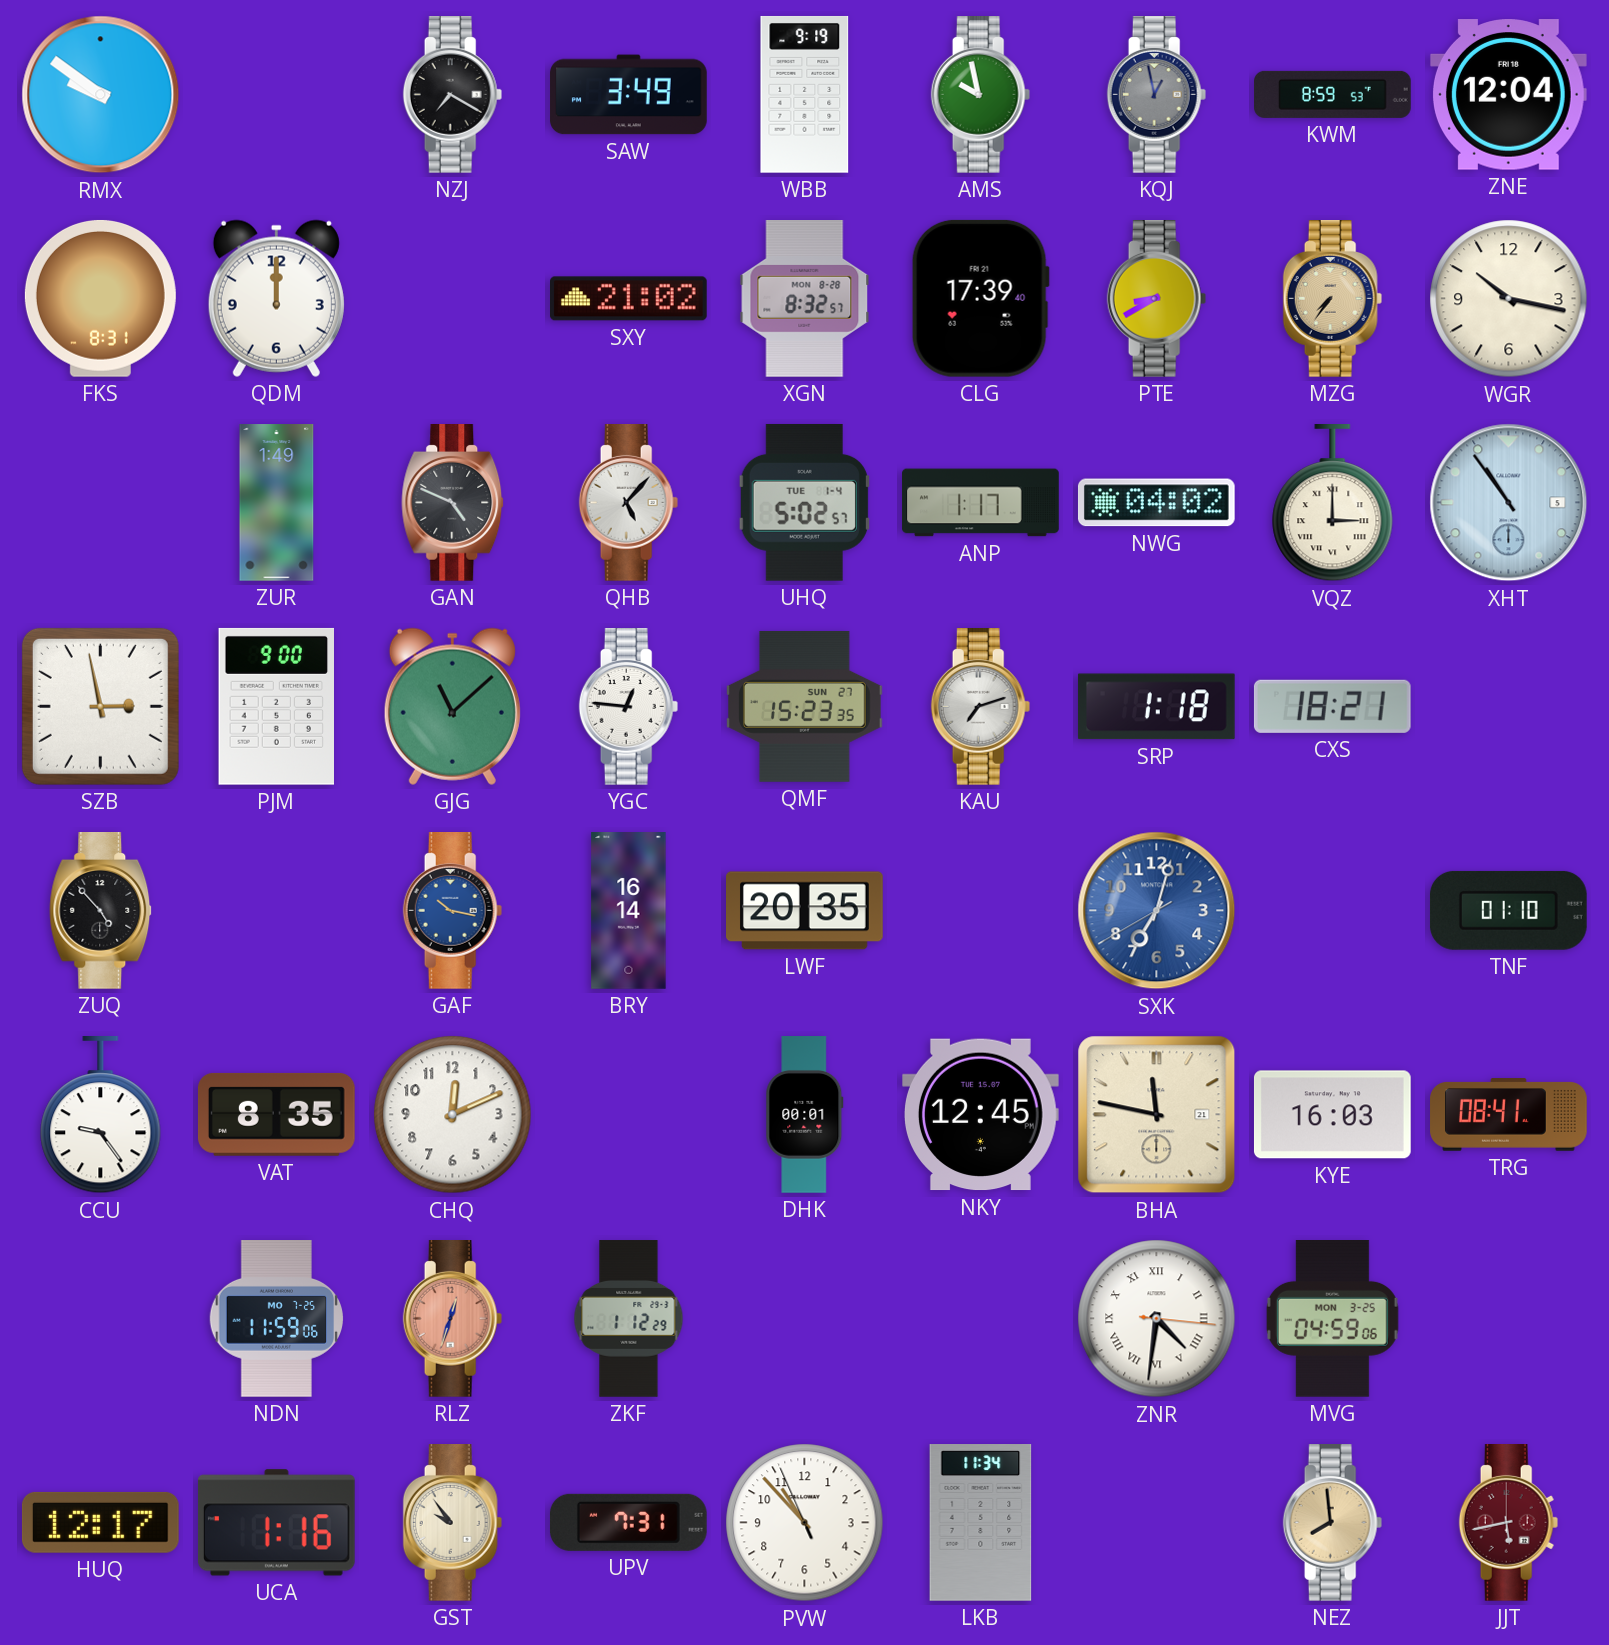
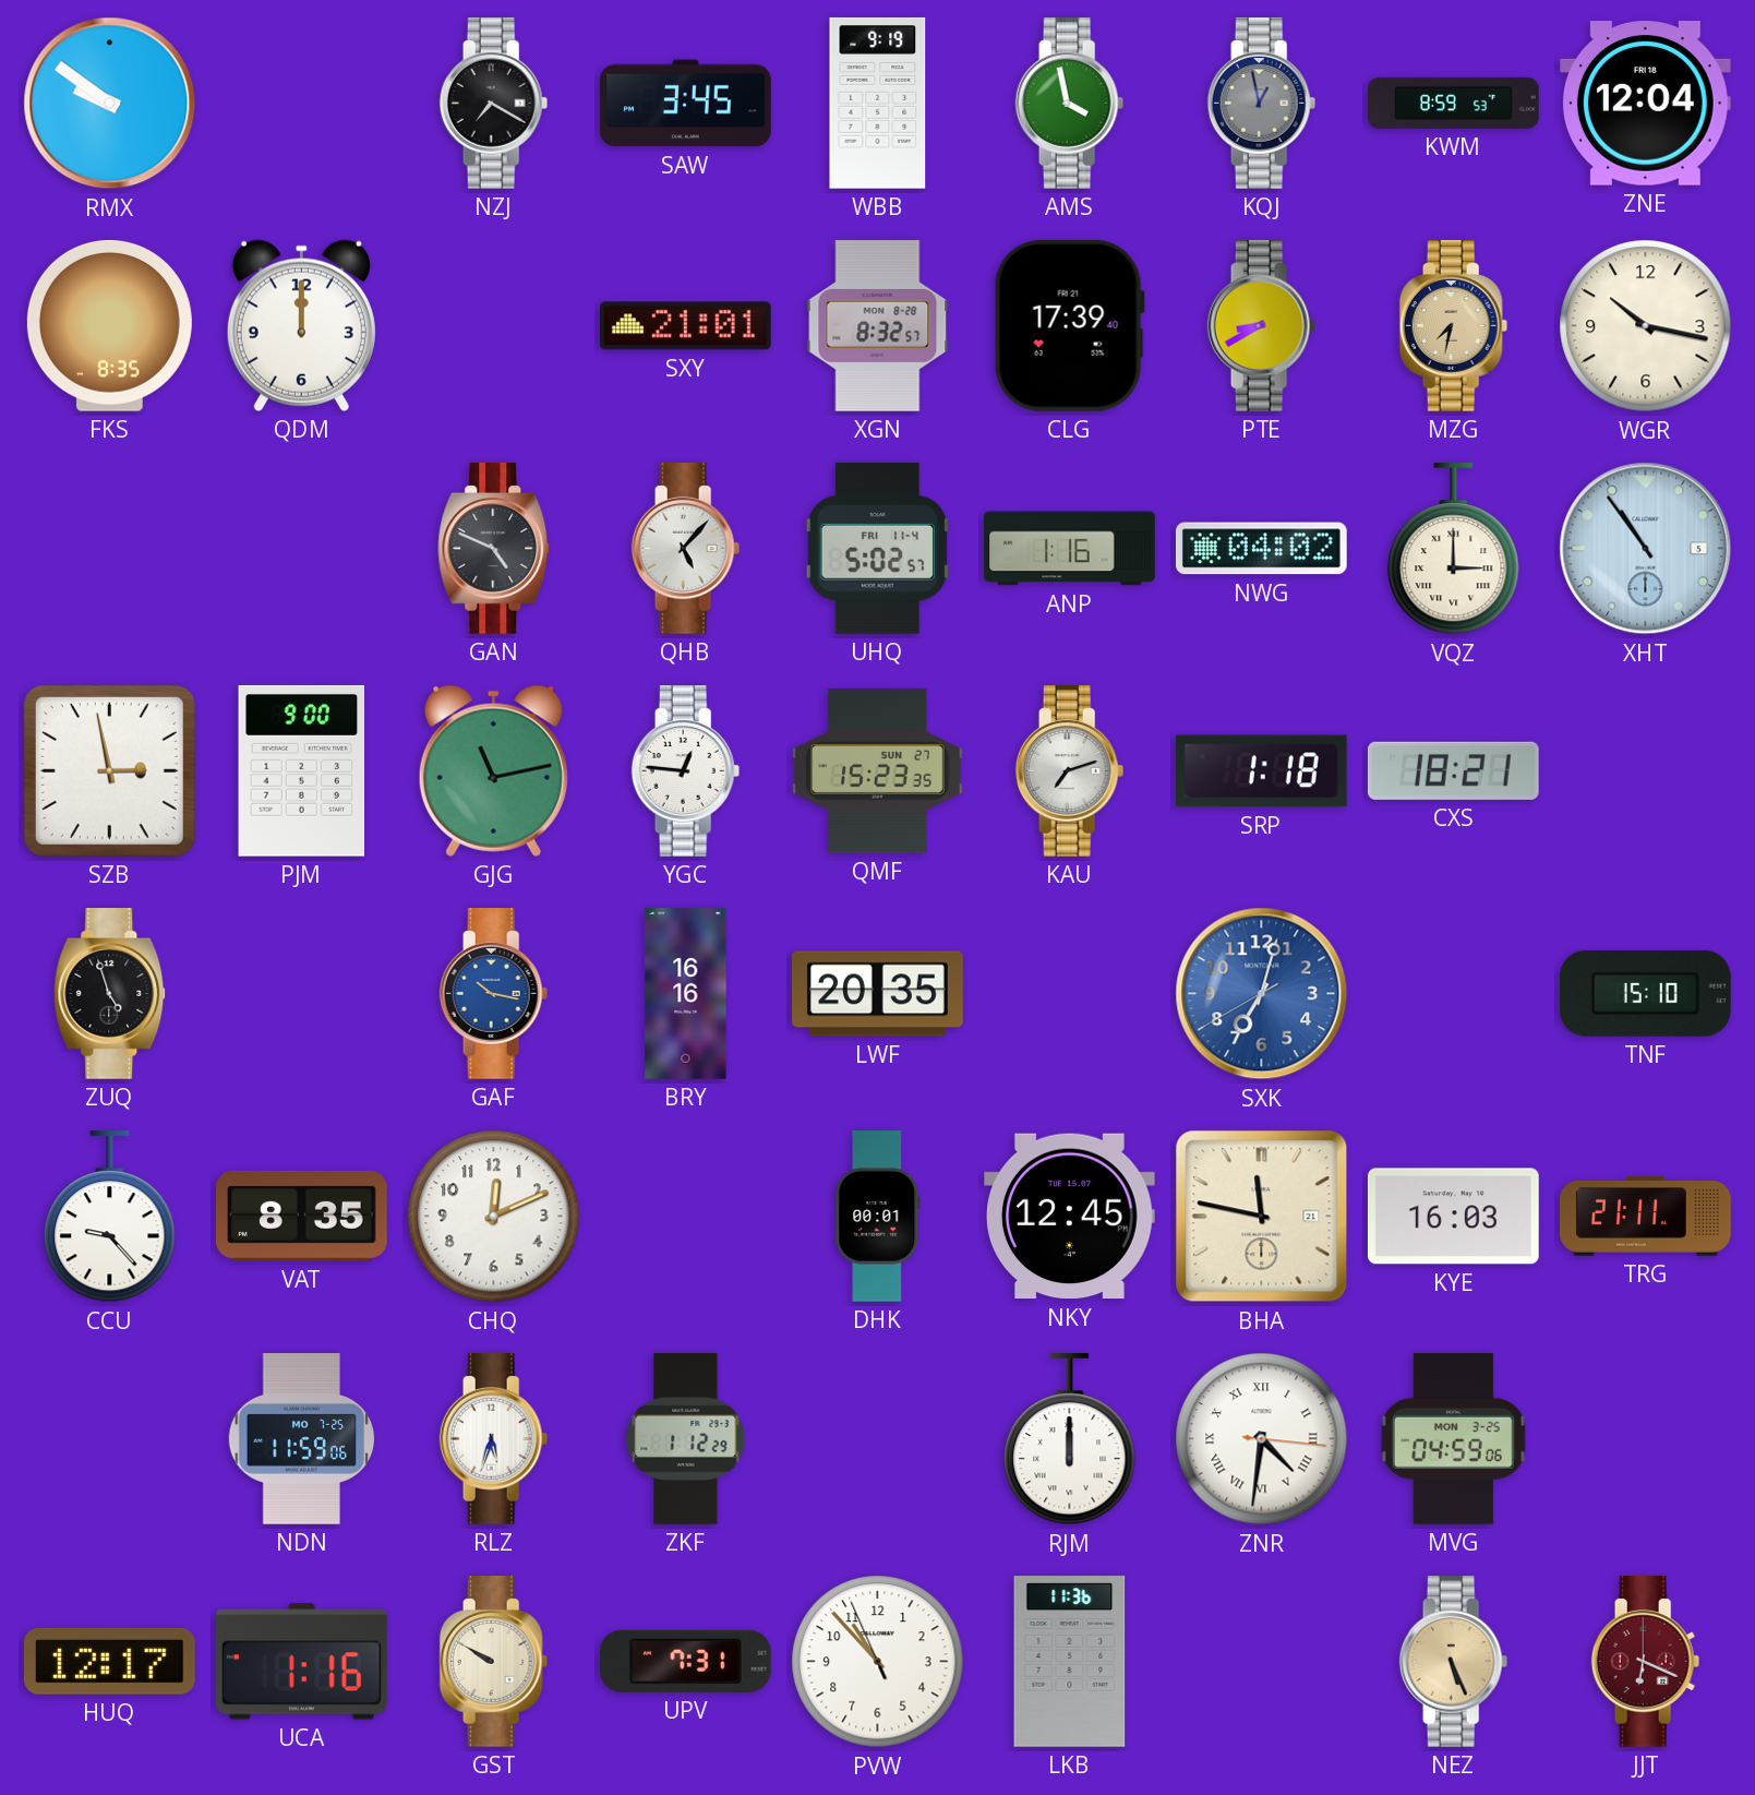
SAW: 3:49 -> 3:45
AMS: 9:58 -> 3:58
FKS: 8:31 -> 8:35
SXY: 21:02 -> 21:01
MZG: 7:36 -> 7:32
ZUR: 1:49 -> none
UHQ date: TUE 1-4 -> FRI 11-4
ANP: 1:17 -> 1:16
GJG: 11:08 -> 11:13
ZUQ: 4:53 -> 4:57
BRY: 16:14 -> 16:16
TNF: 01:10 -> 15:10
CCU: 9:24 -> 9:23
TRG: 08:41 -> 21:11
RLZ: 12:33 -> 5:33
RLZ dial: salmon -> white
RJM: none -> 12:00
GST: 9:54 -> 9:50
LKB: 11:34 -> 11:36
NEZ: 7:59 -> 5:26
JJT: 5:43 -> 6:19
